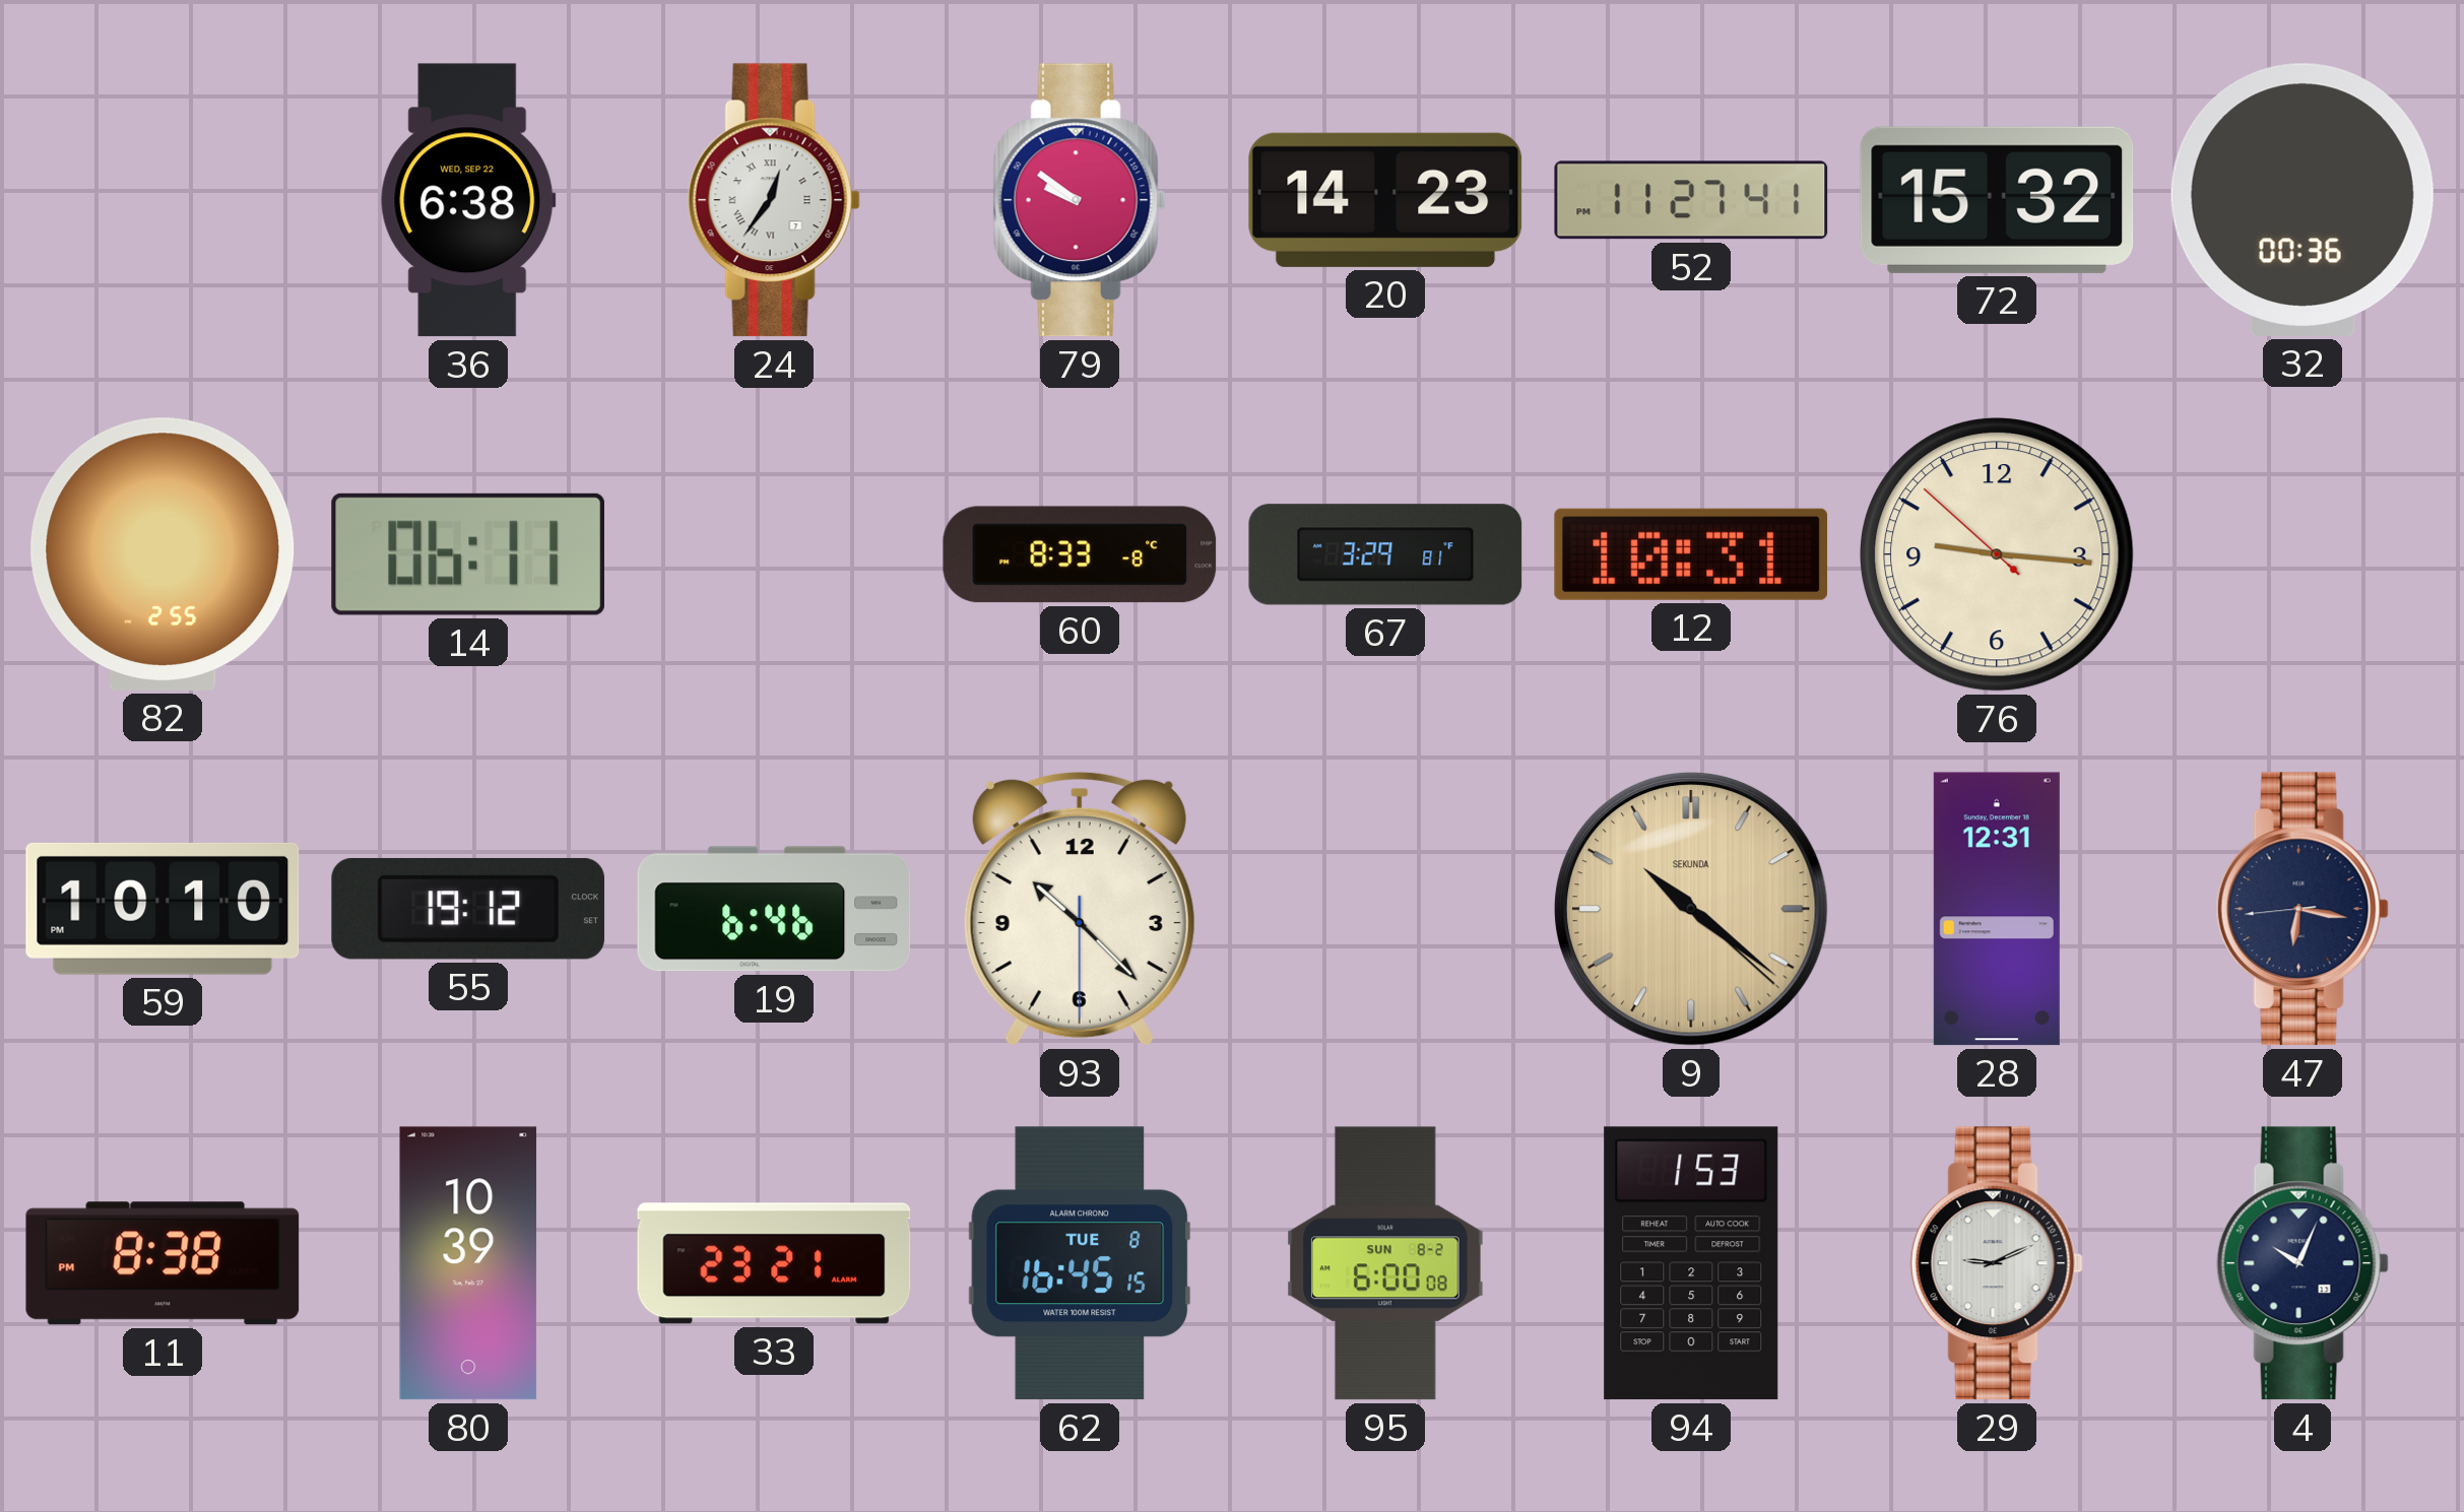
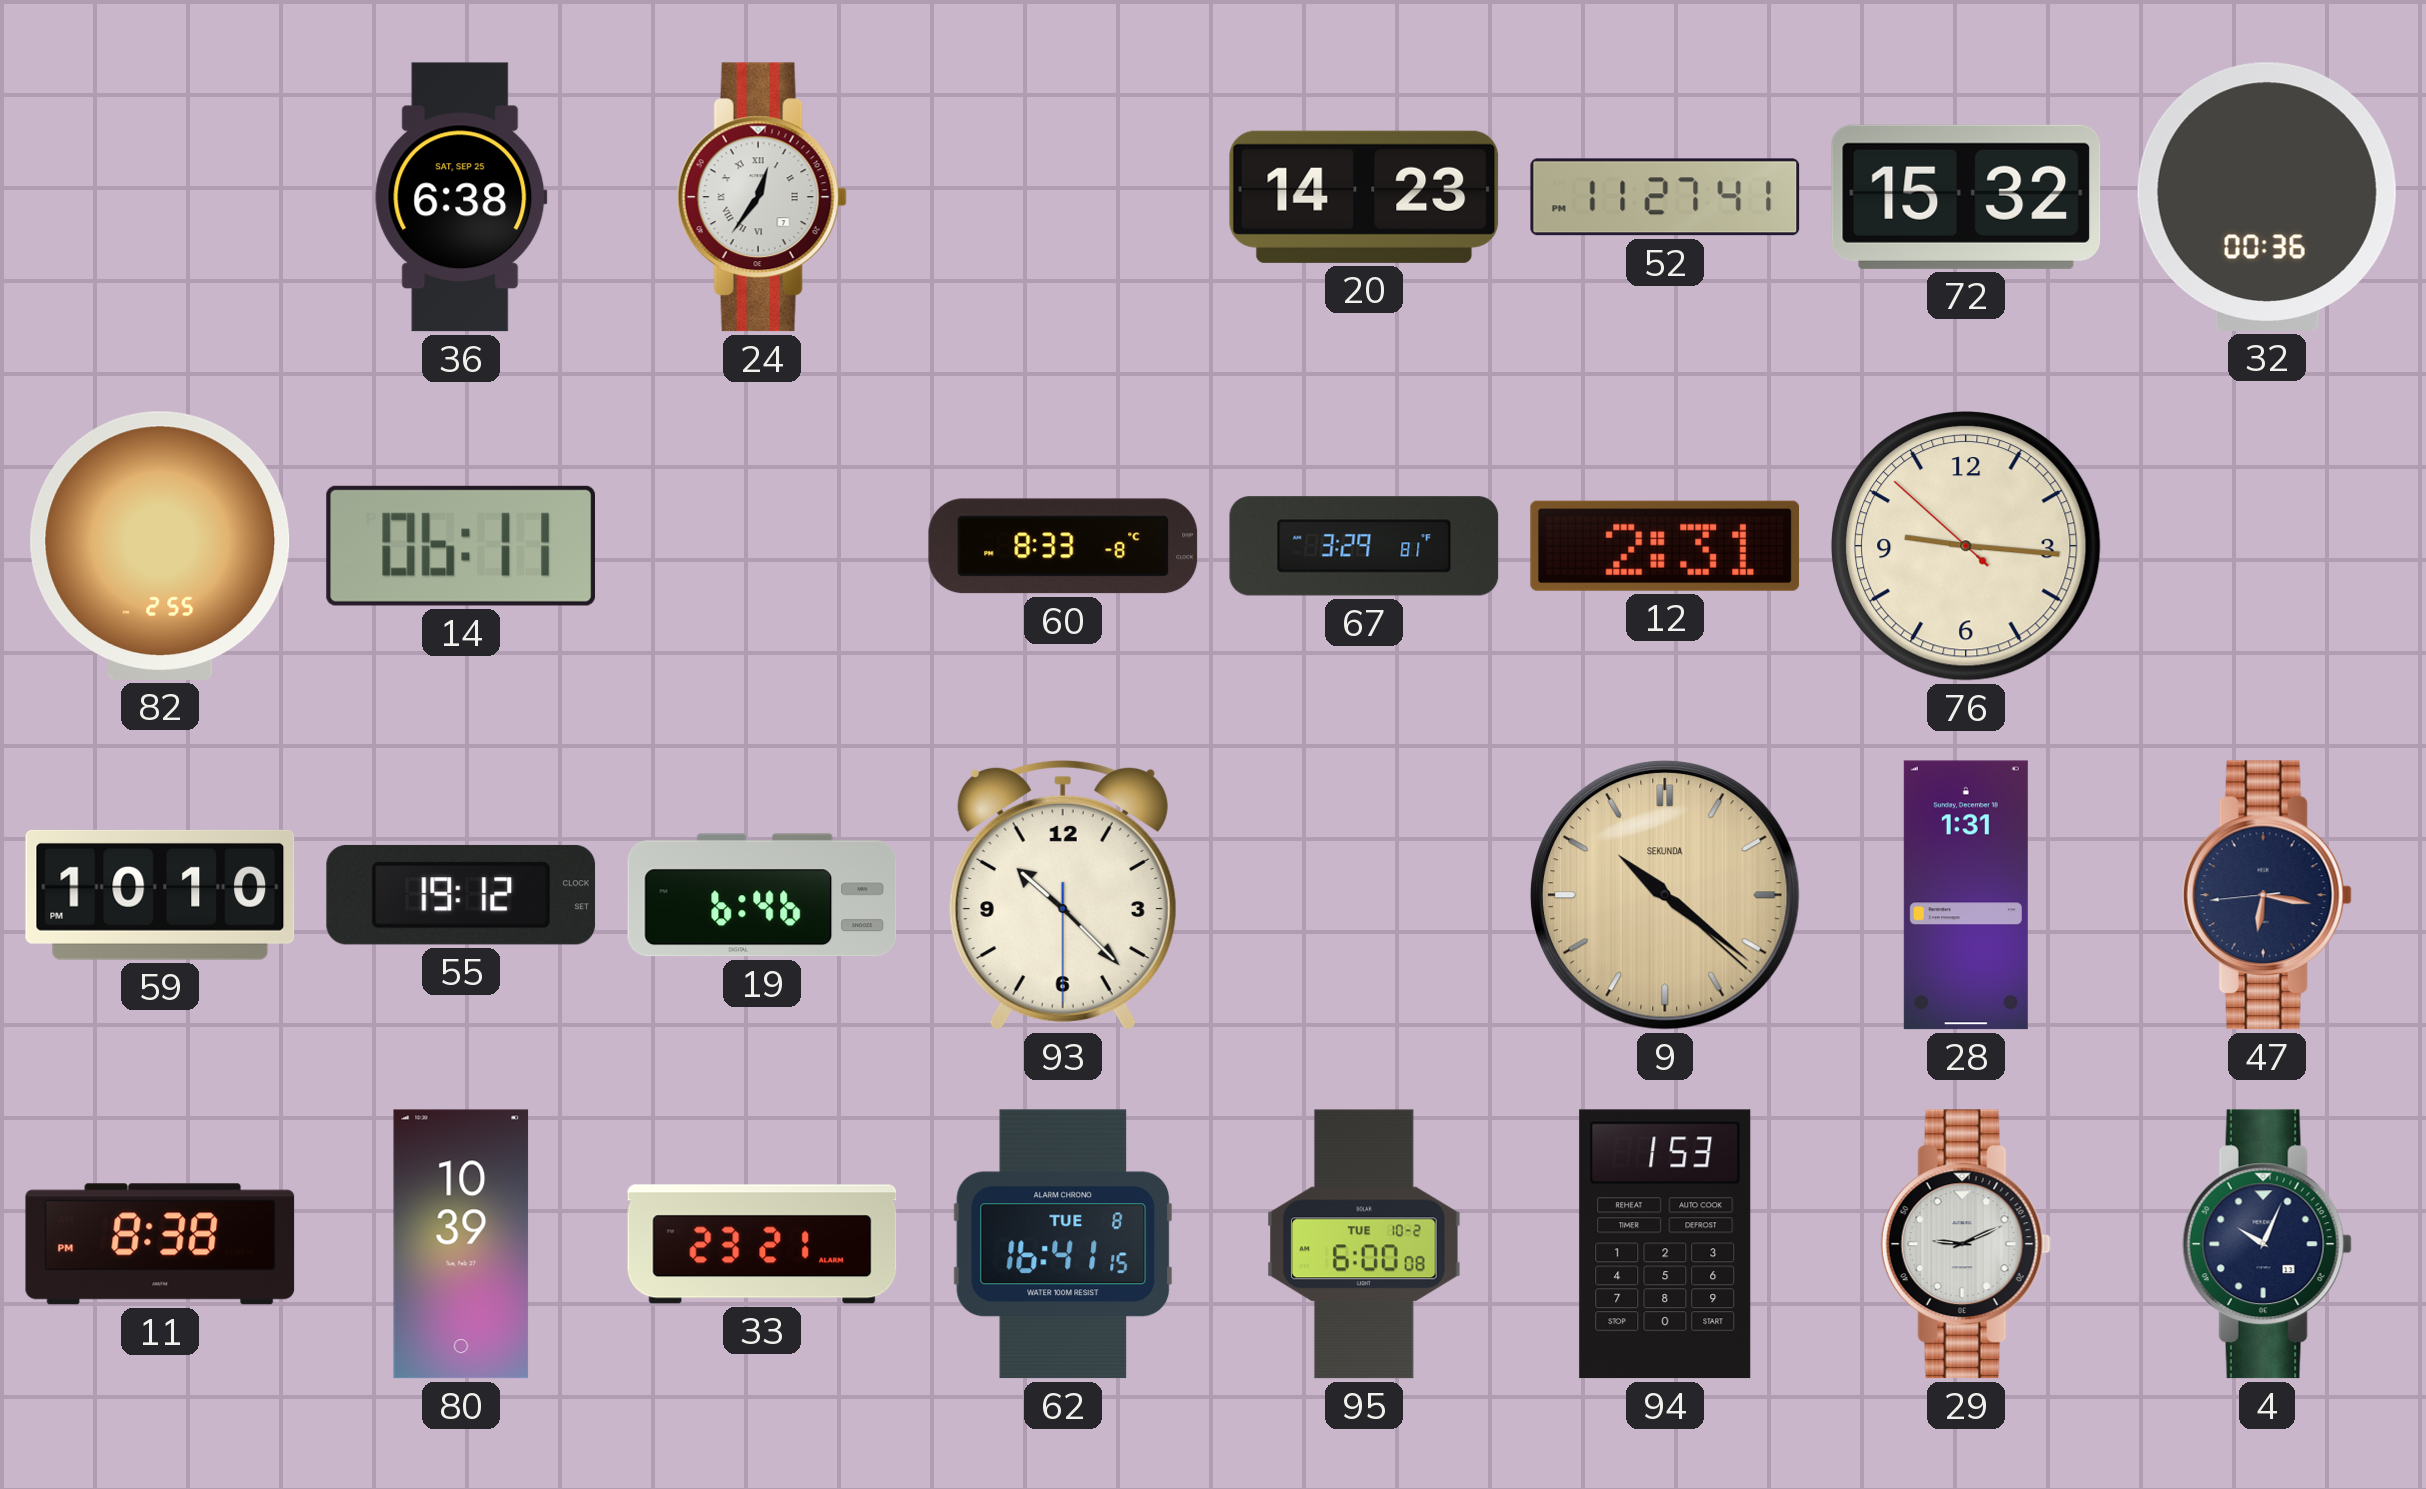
36 date: WED, SEP 22 -> SAT, SEP 25
79: 9:51 -> none
12: 10:31 -> 2:31
28: 12:31 -> 1:31
62: 16:45 -> 16:41
95 date: SUN 8-2 -> TUE 10-2
